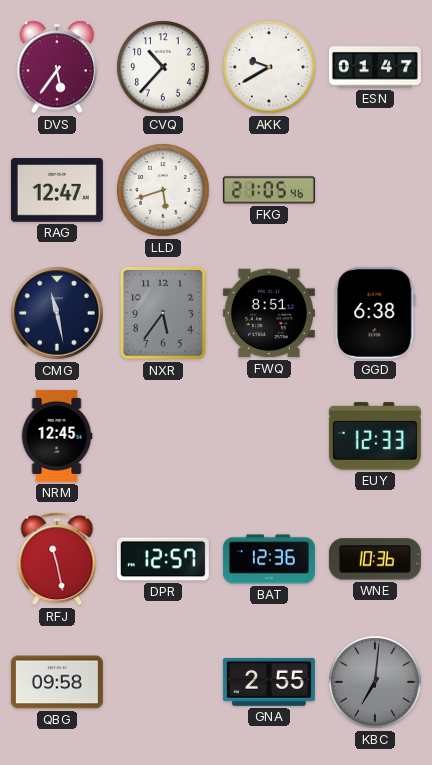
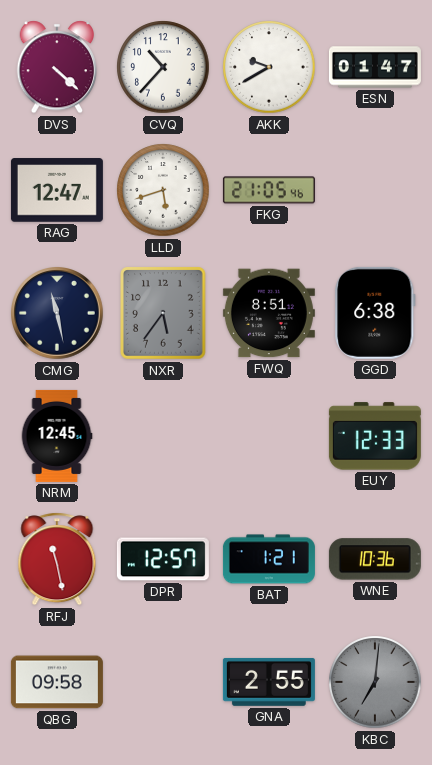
DVS: 5:36 -> 4:22
BAT: 12:36 -> 1:21
